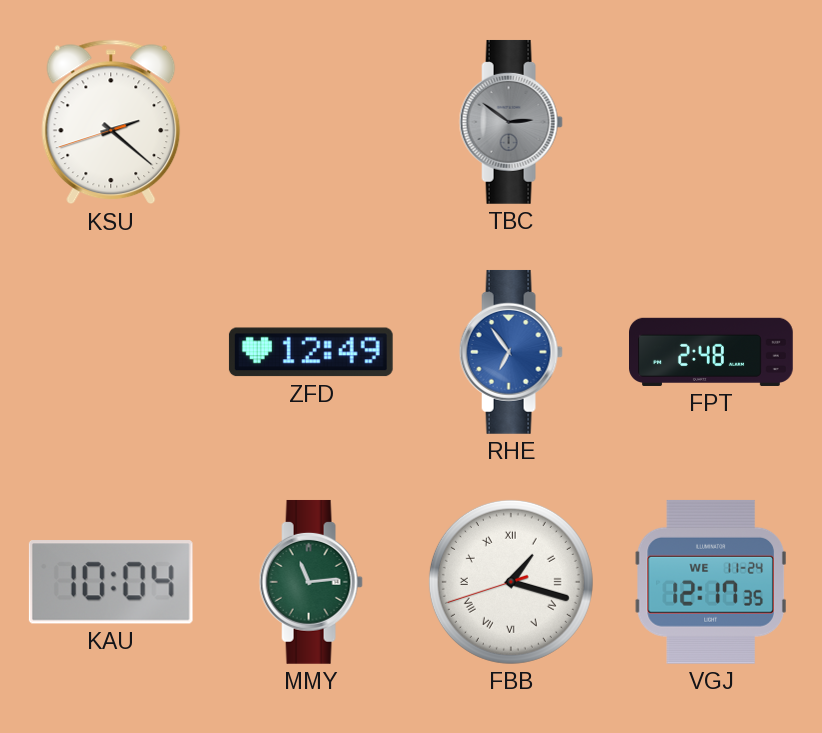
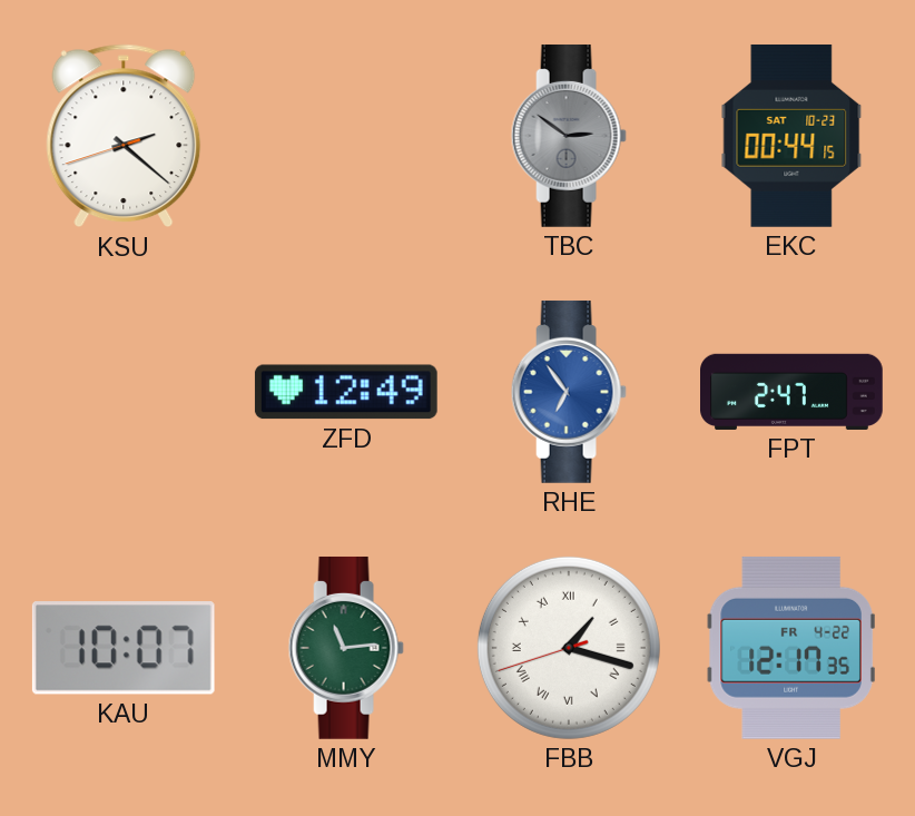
EKC: none -> 00:44
FPT: 2:48 -> 2:47
KAU: 10:04 -> 10:07
VGJ date: WE 11-24 -> FR 4-22
